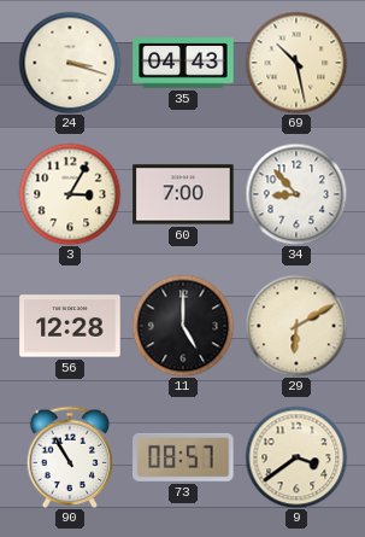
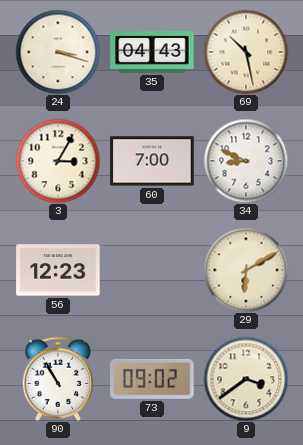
34: 8:53 -> 8:49
56: 12:28 -> 12:23
11: 5:00 -> none
73: 08:57 -> 09:02
